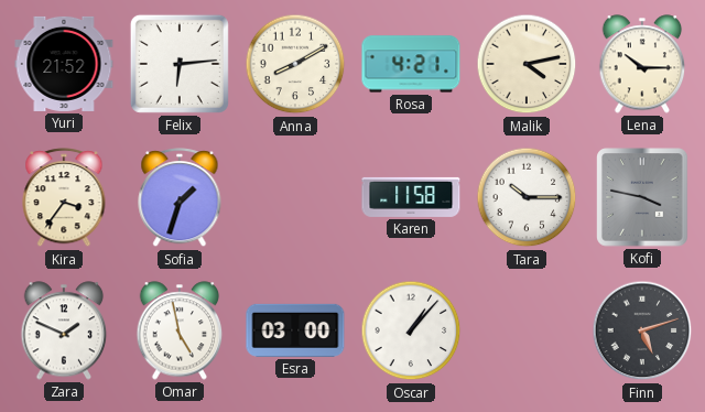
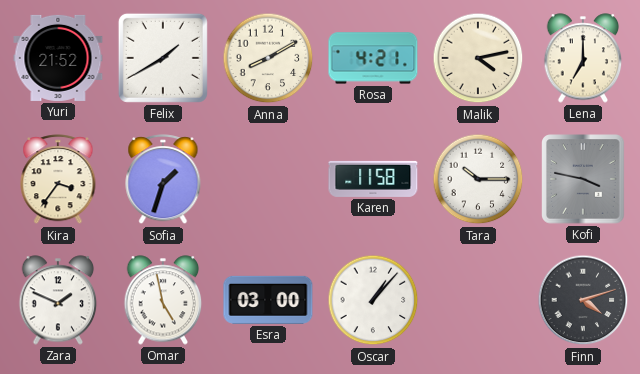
Felix: 6:14 -> 1:40
Lena: 10:15 -> 7:00
Finn: 5:12 -> 4:12
